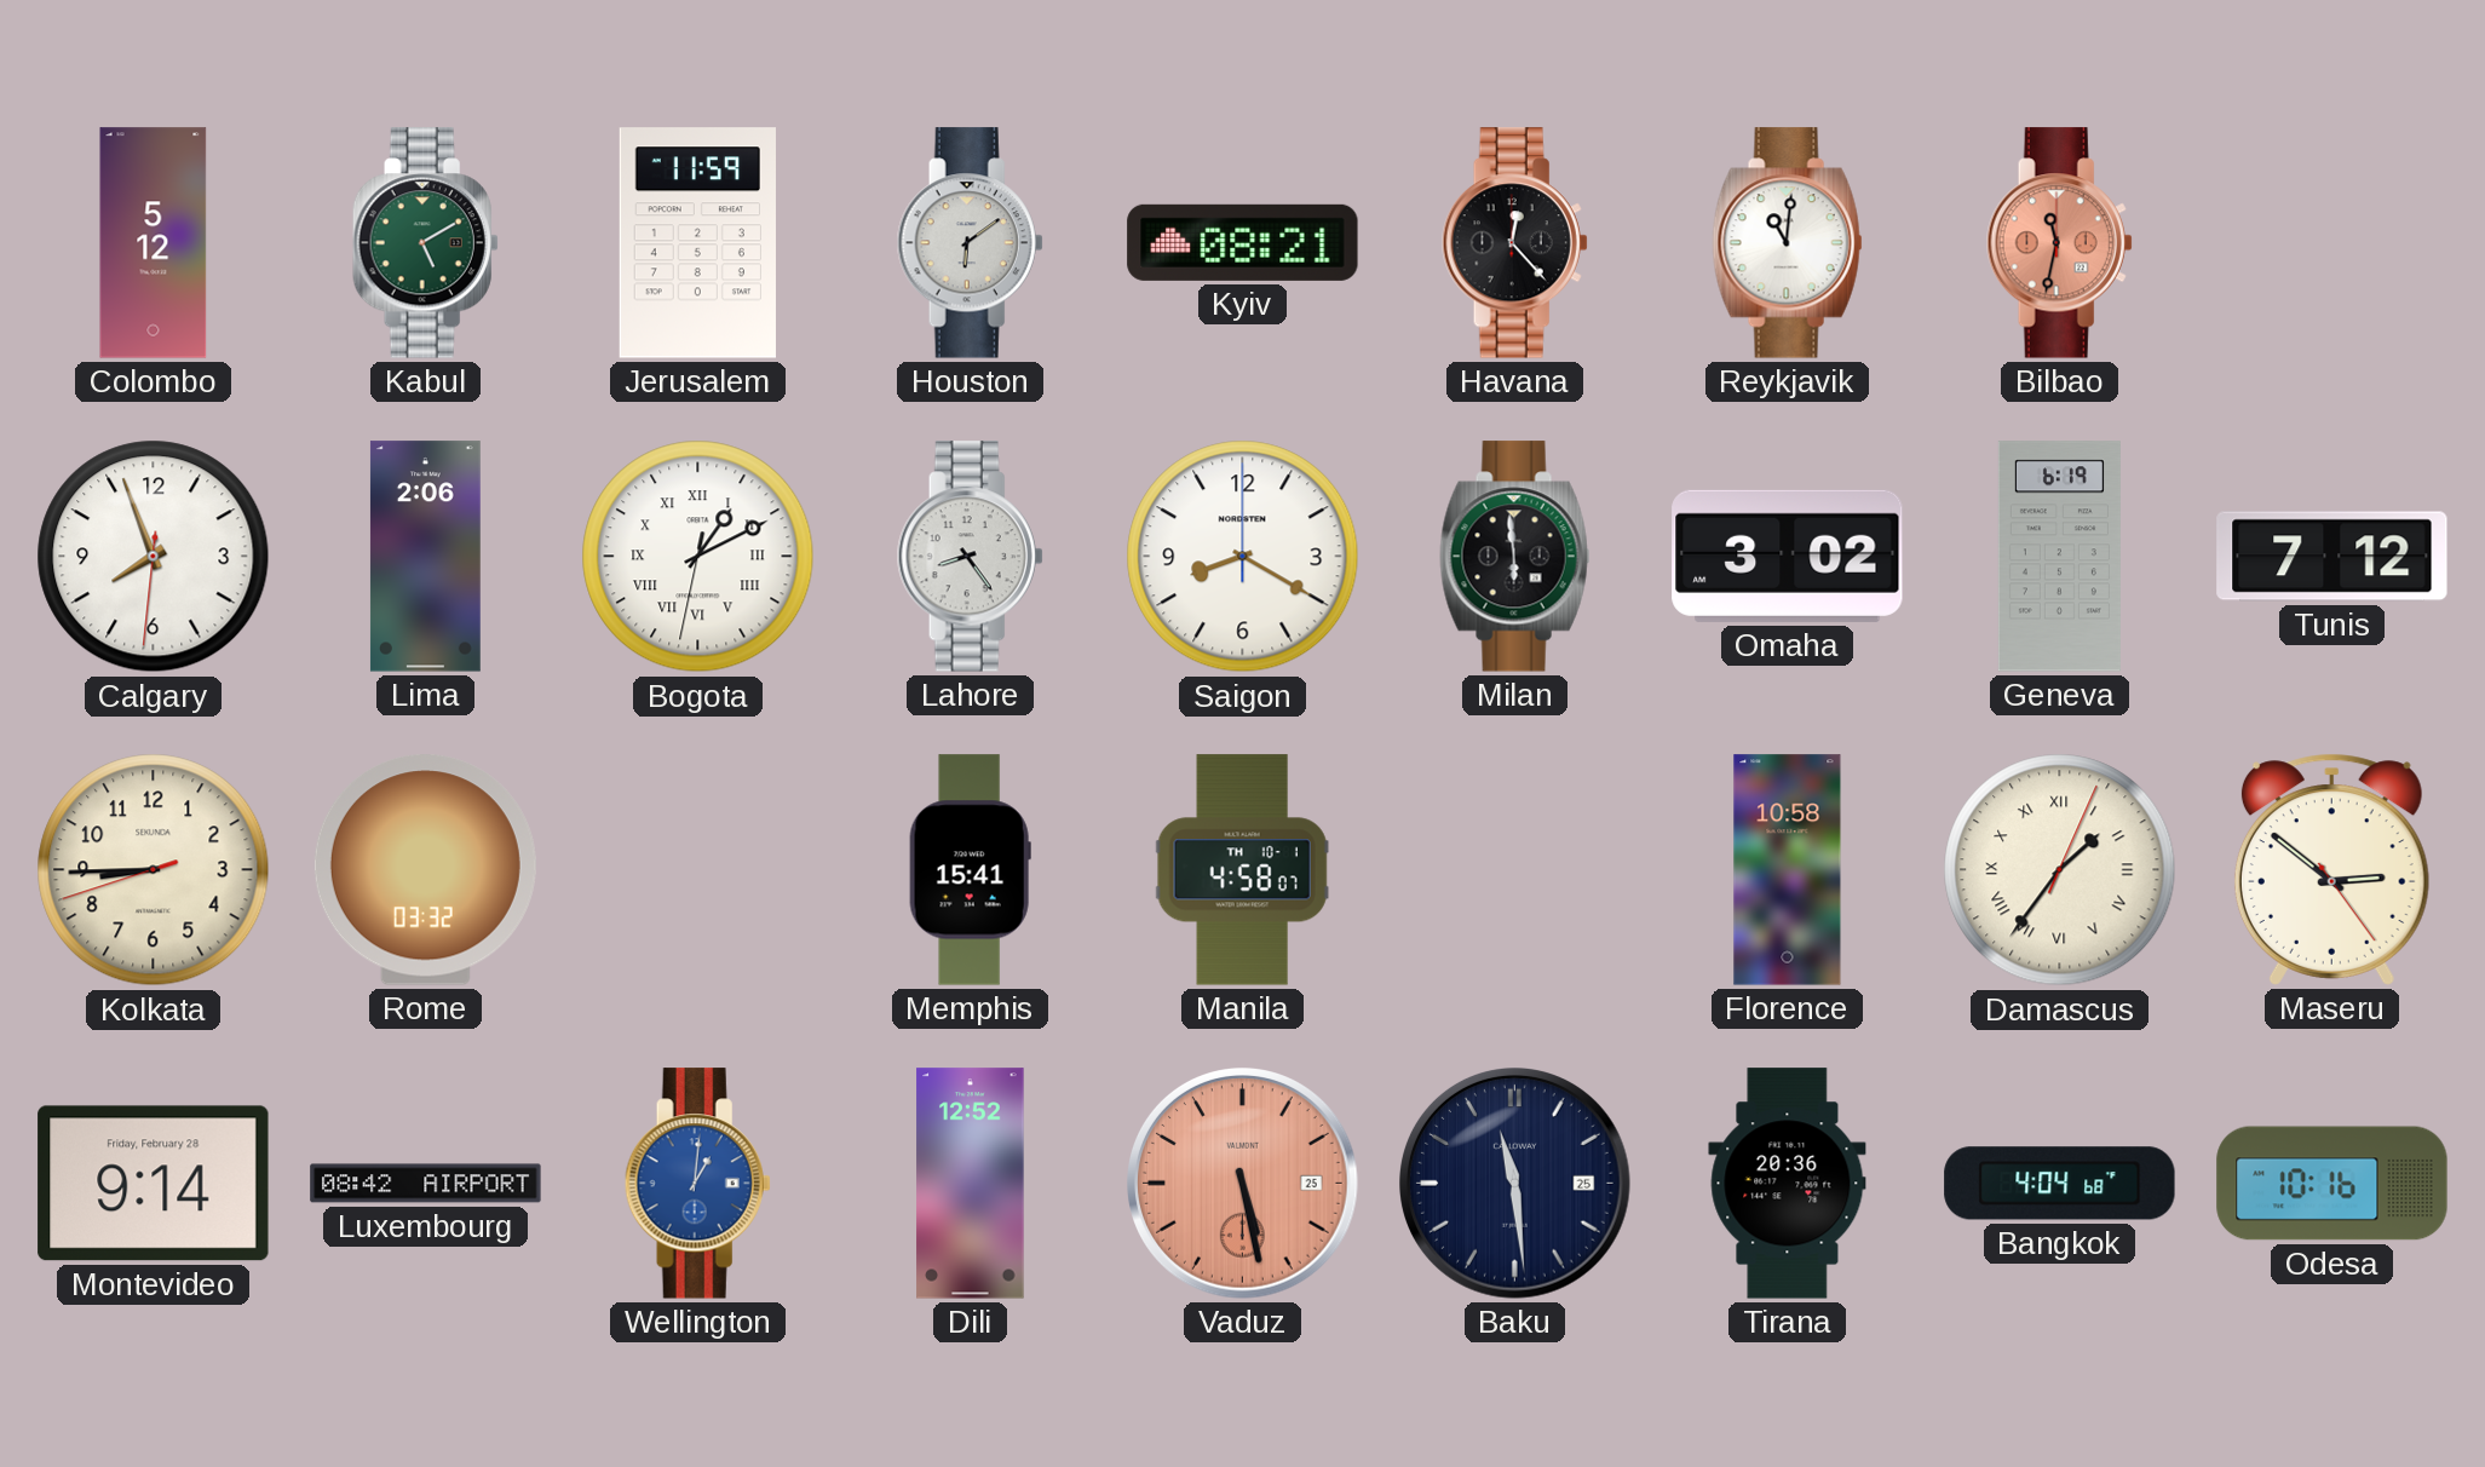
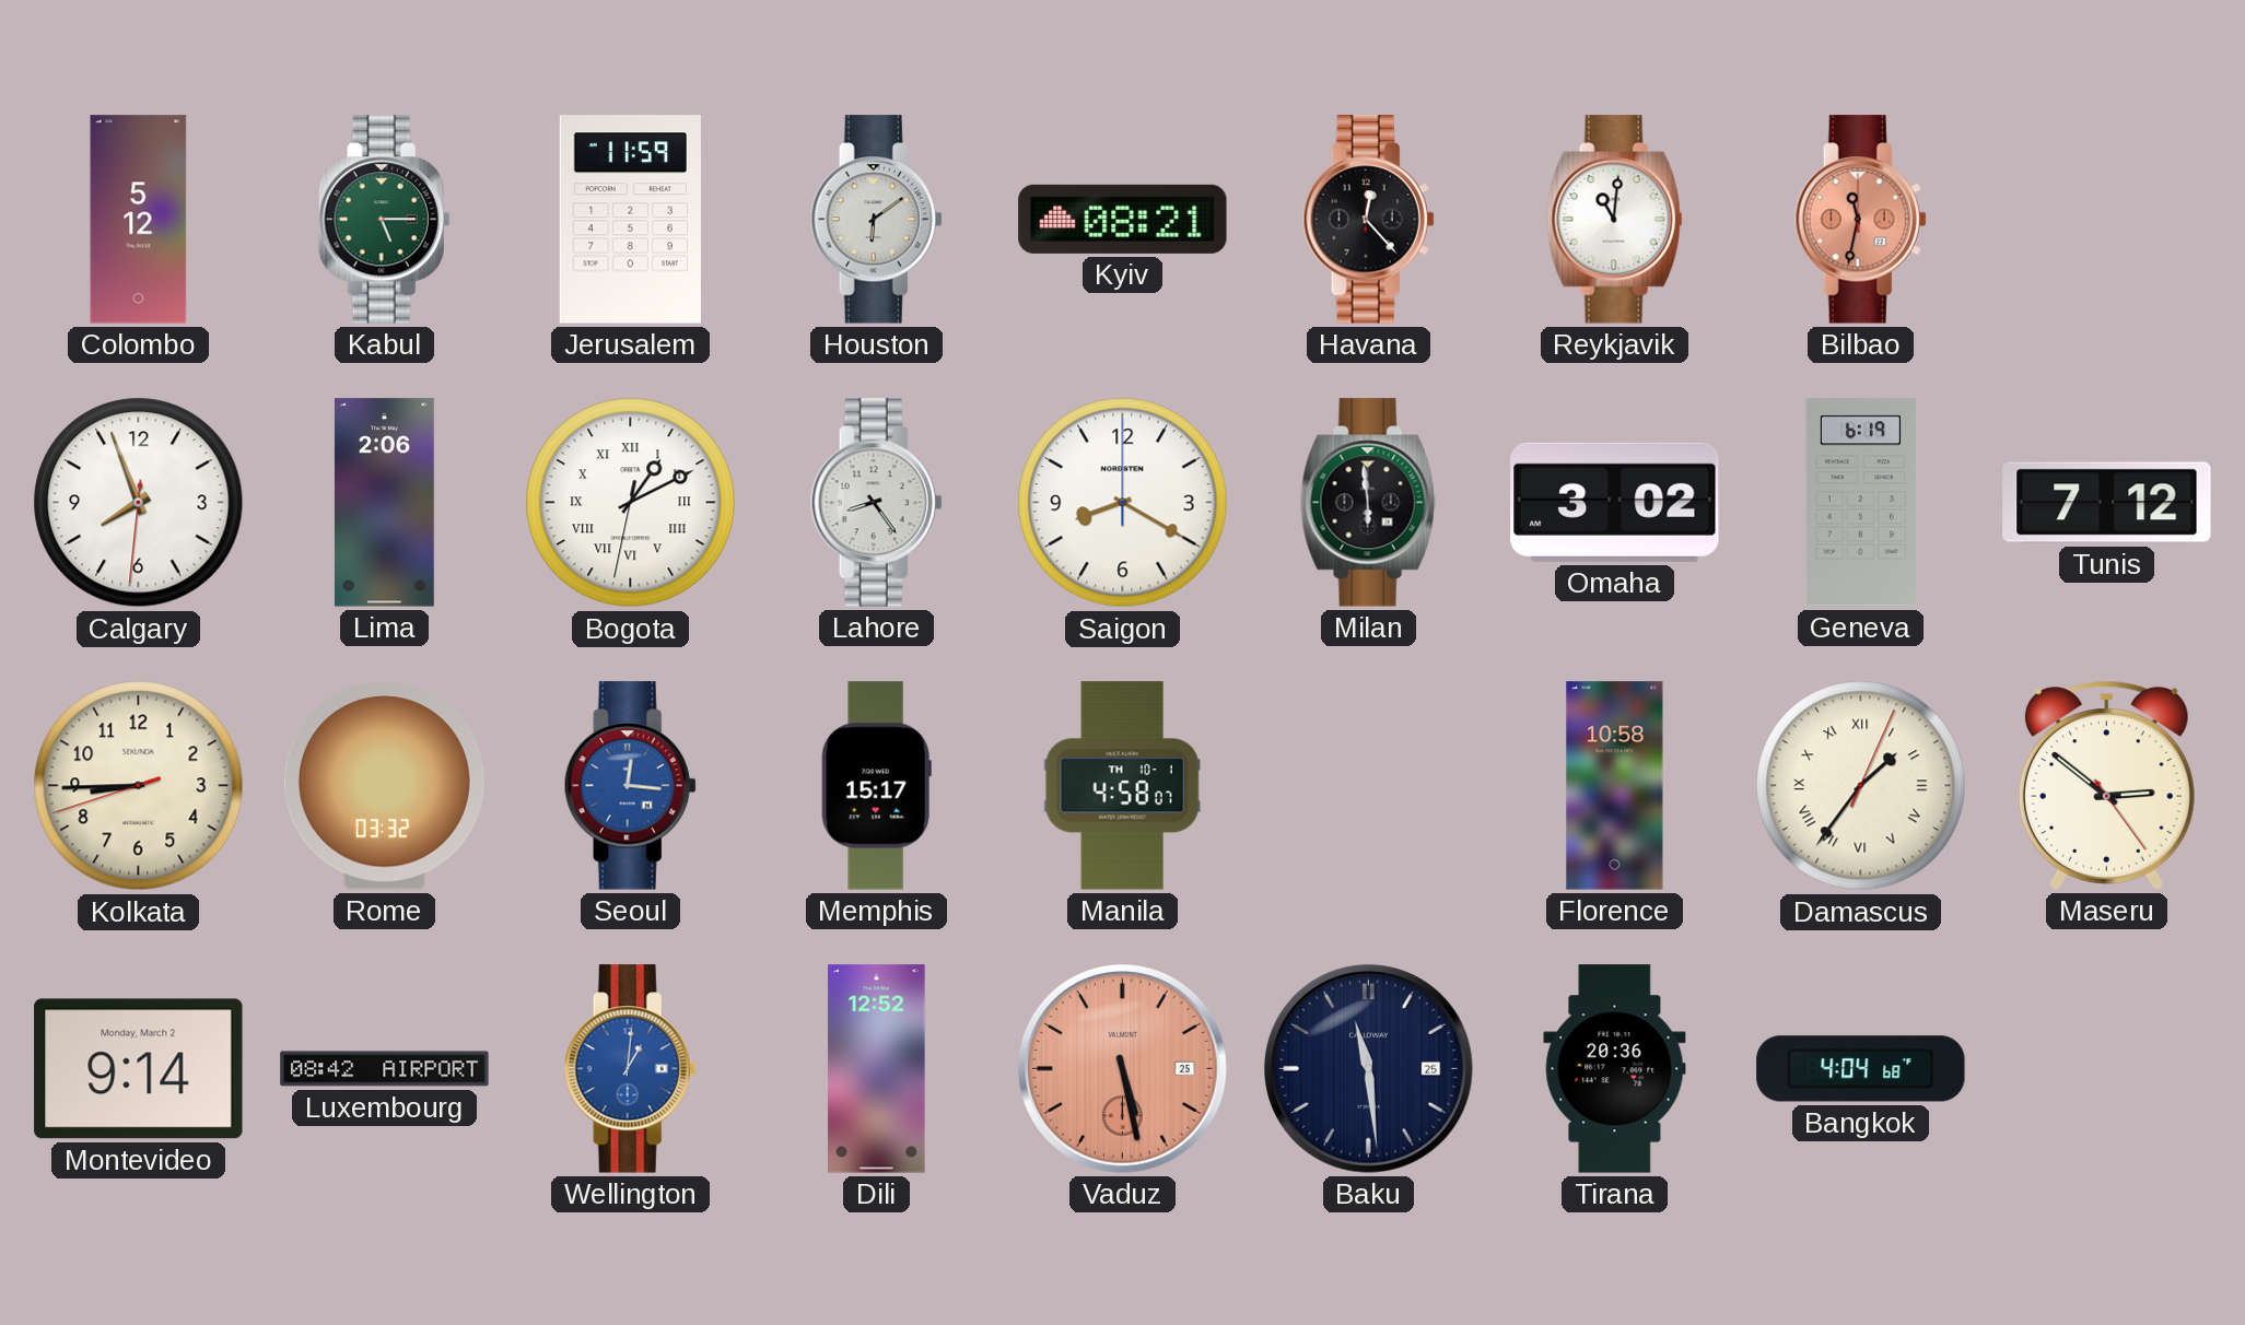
Kabul: 5:10 -> 5:15
Seoul: none -> 12:16
Memphis: 15:41 -> 15:17
Montevideo date: Friday, February 28 -> Monday, March 2
Odesa: 10:16 -> none
